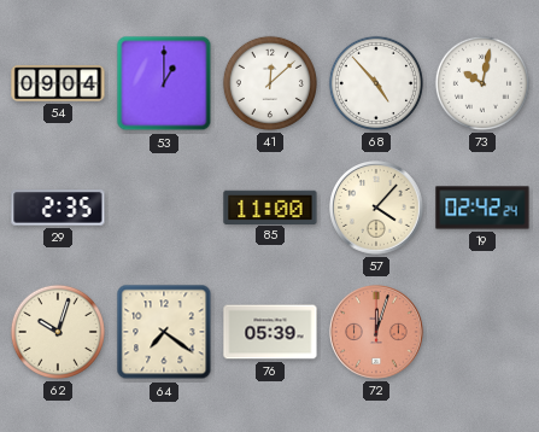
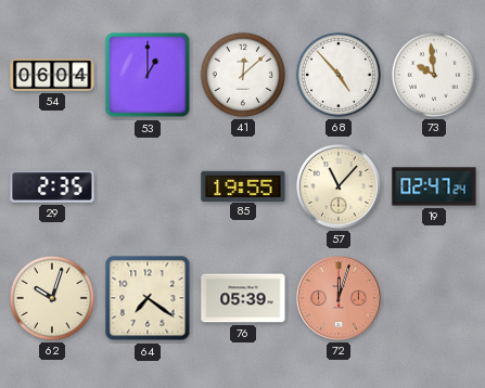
54: 09:04 -> 06:04
73: 10:02 -> 9:59
85: 11:00 -> 19:55
57: 4:07 -> 11:07
19: 02:42 -> 02:47
